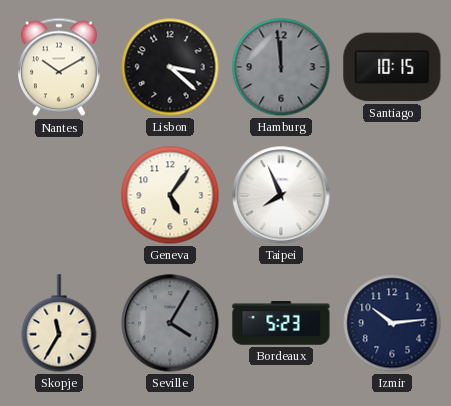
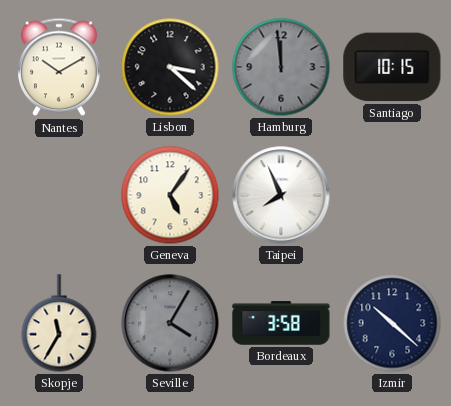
Bordeaux: 5:23 -> 3:58
Izmir: 10:14 -> 10:22
